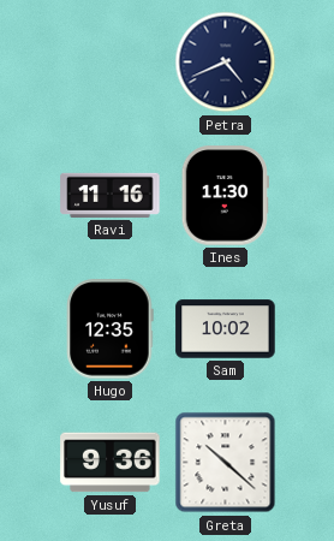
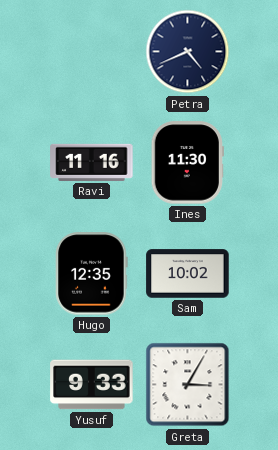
Yusuf: 9:36 -> 9:33
Greta: 10:22 -> 3:05
